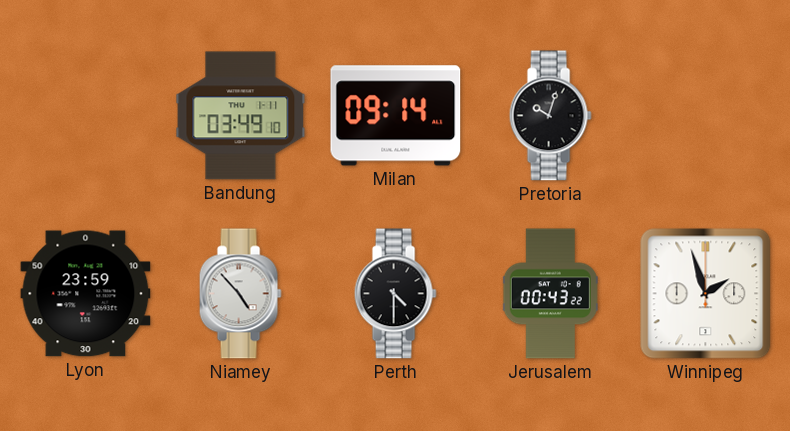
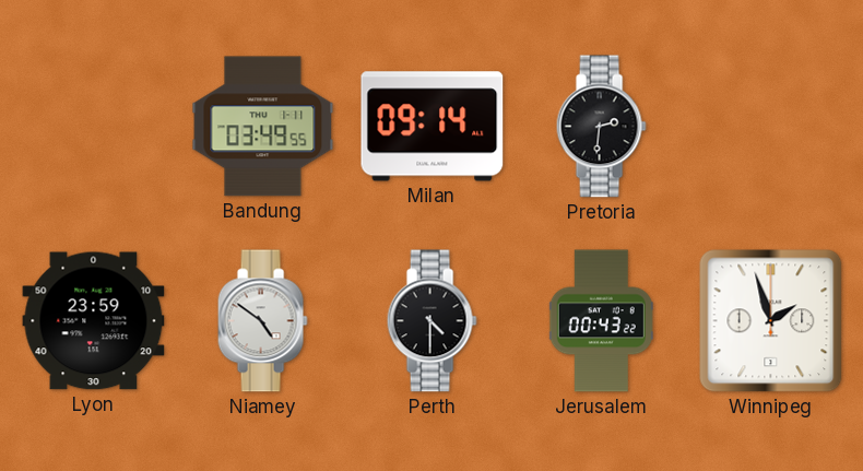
Bandung: 03:49:10 -> 03:49:55
Pretoria: 10:03 -> 2:31
Niamey: 4:53 -> 4:51
